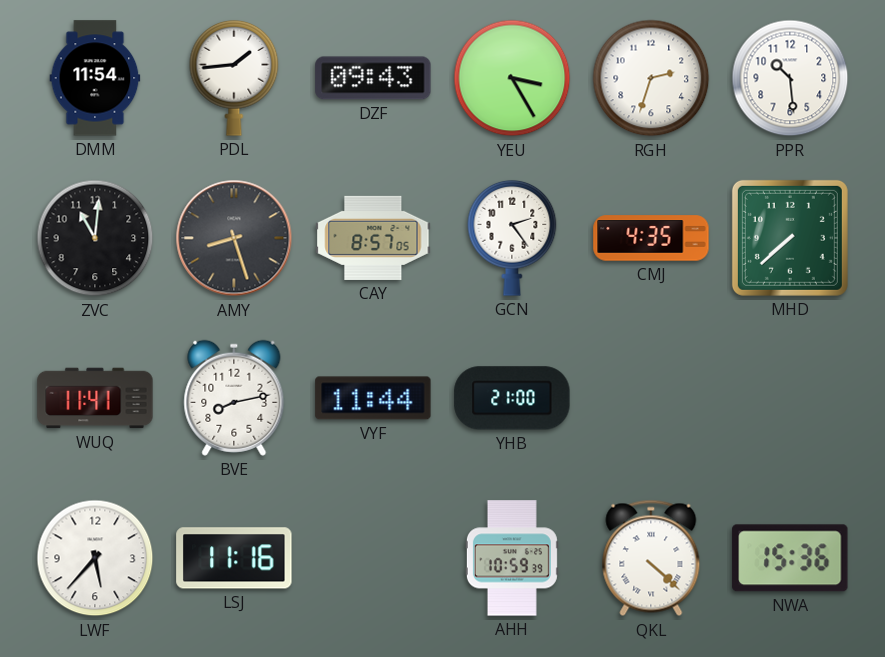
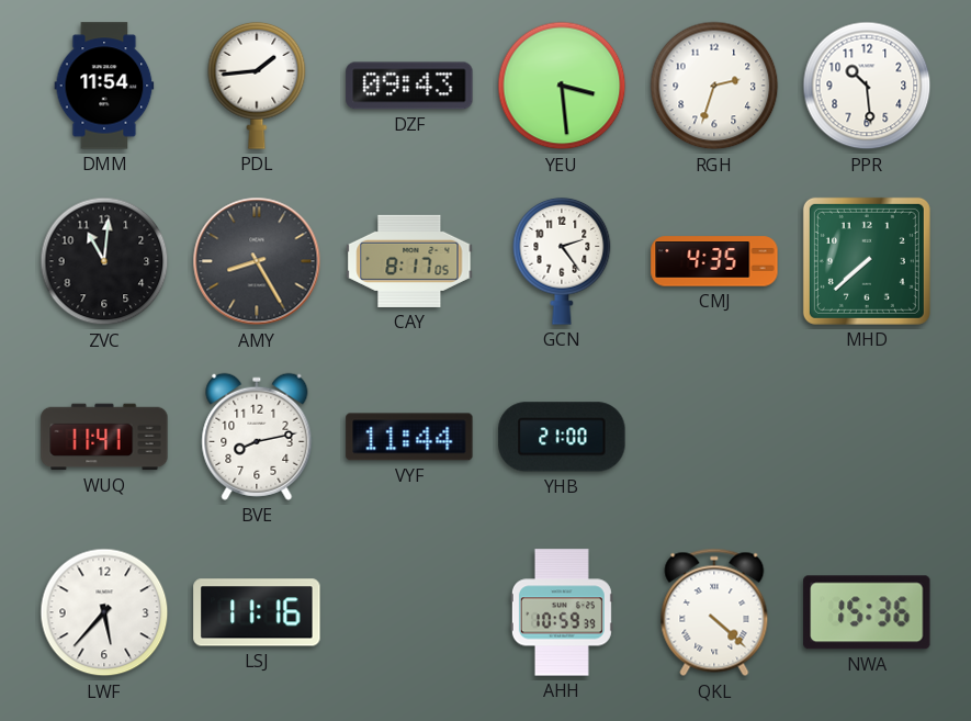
YEU: 3:25 -> 3:29
AMY: 8:27 -> 8:25
CAY: 8:57 -> 8:17
